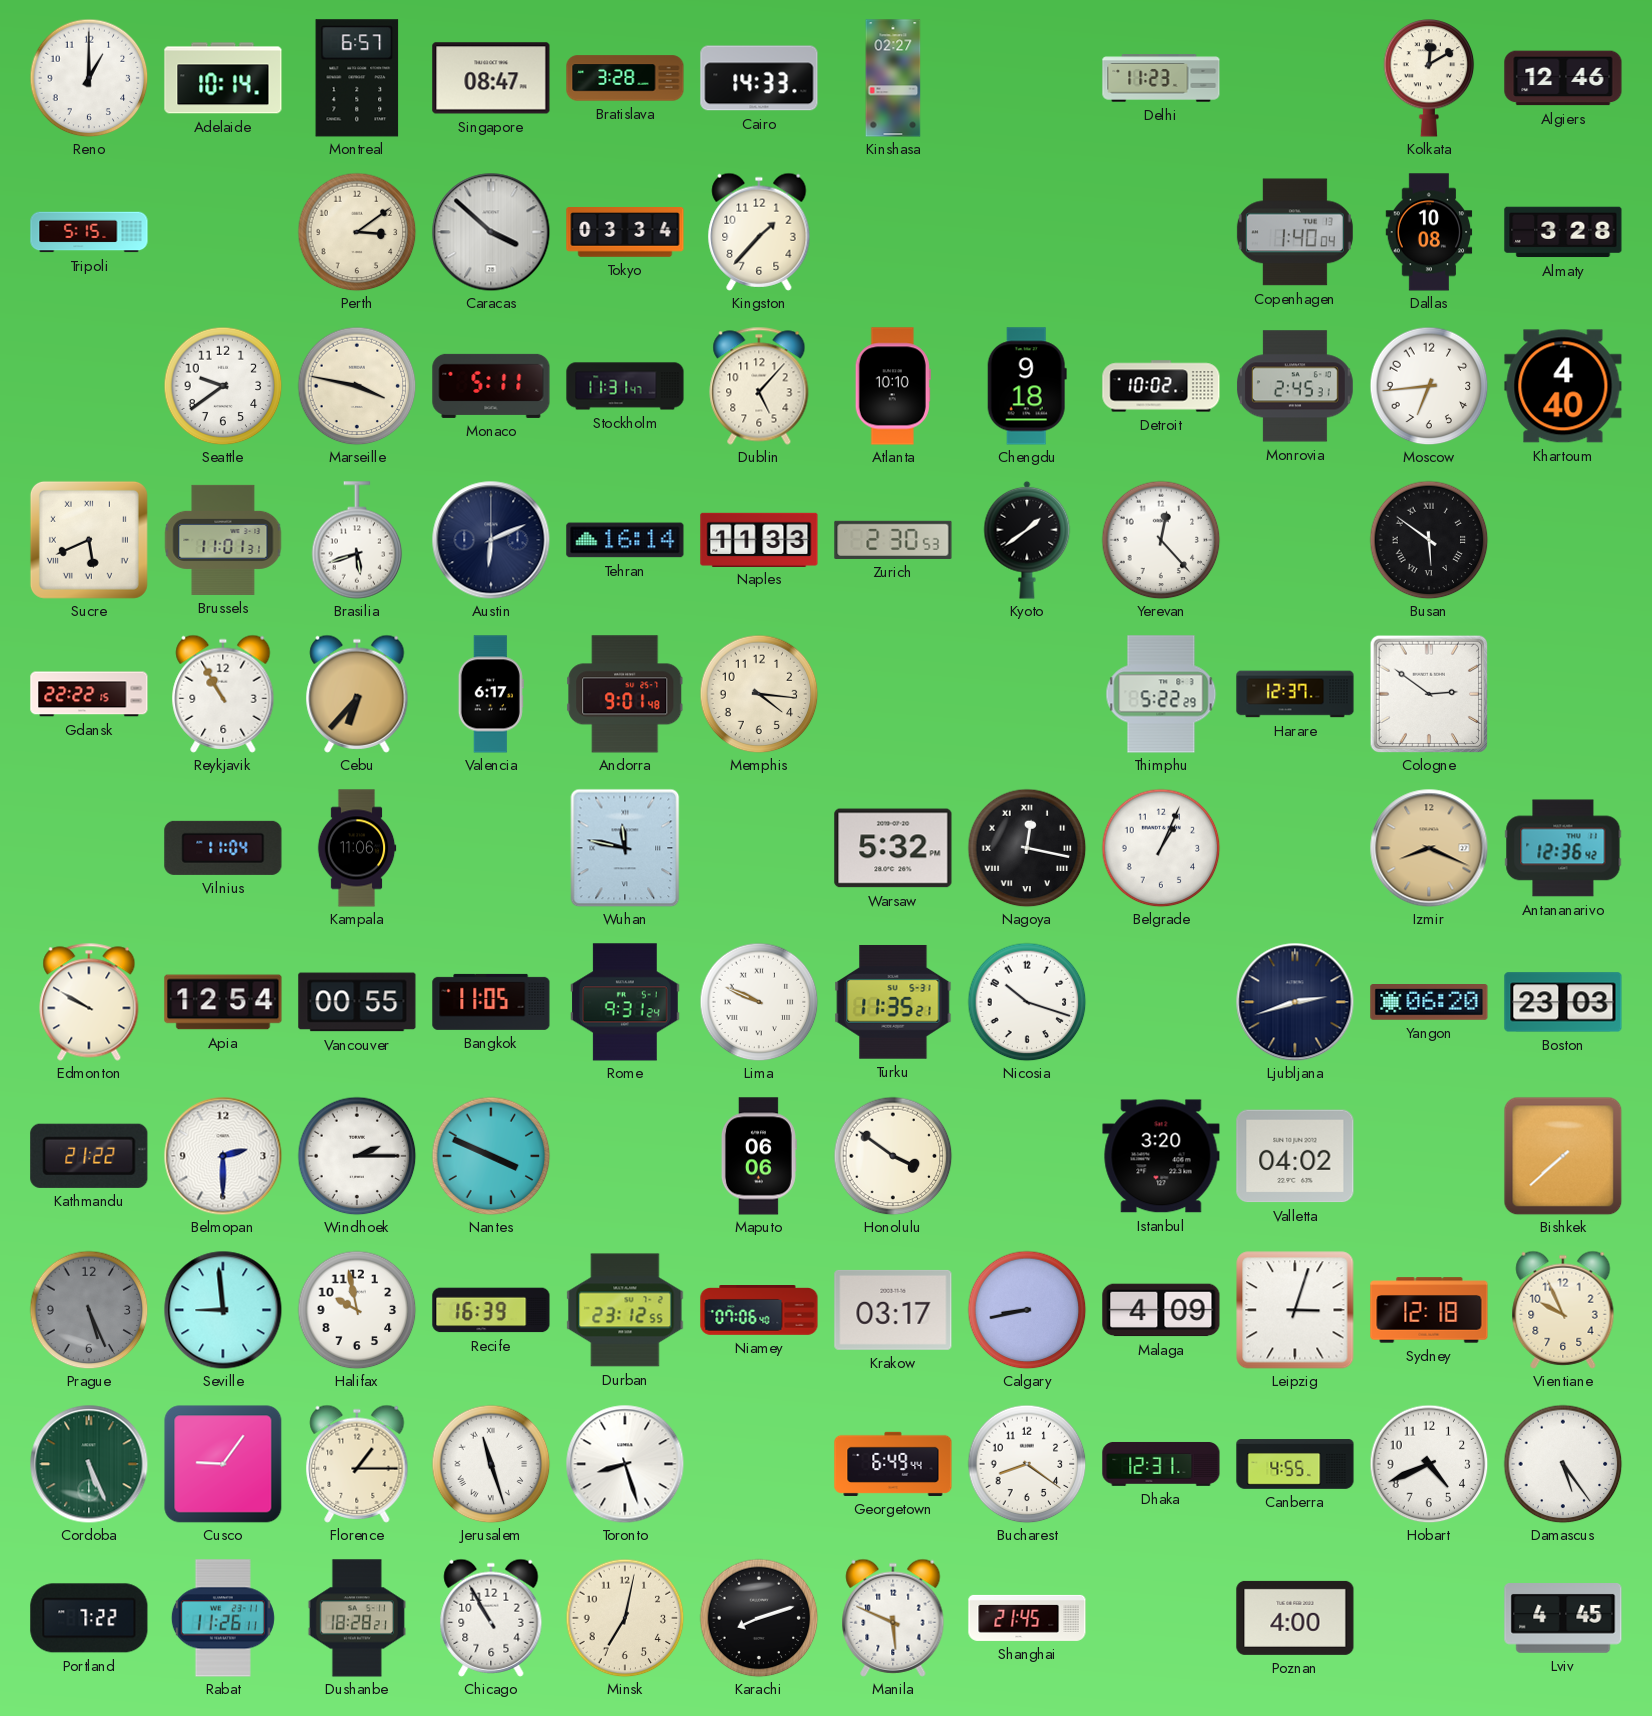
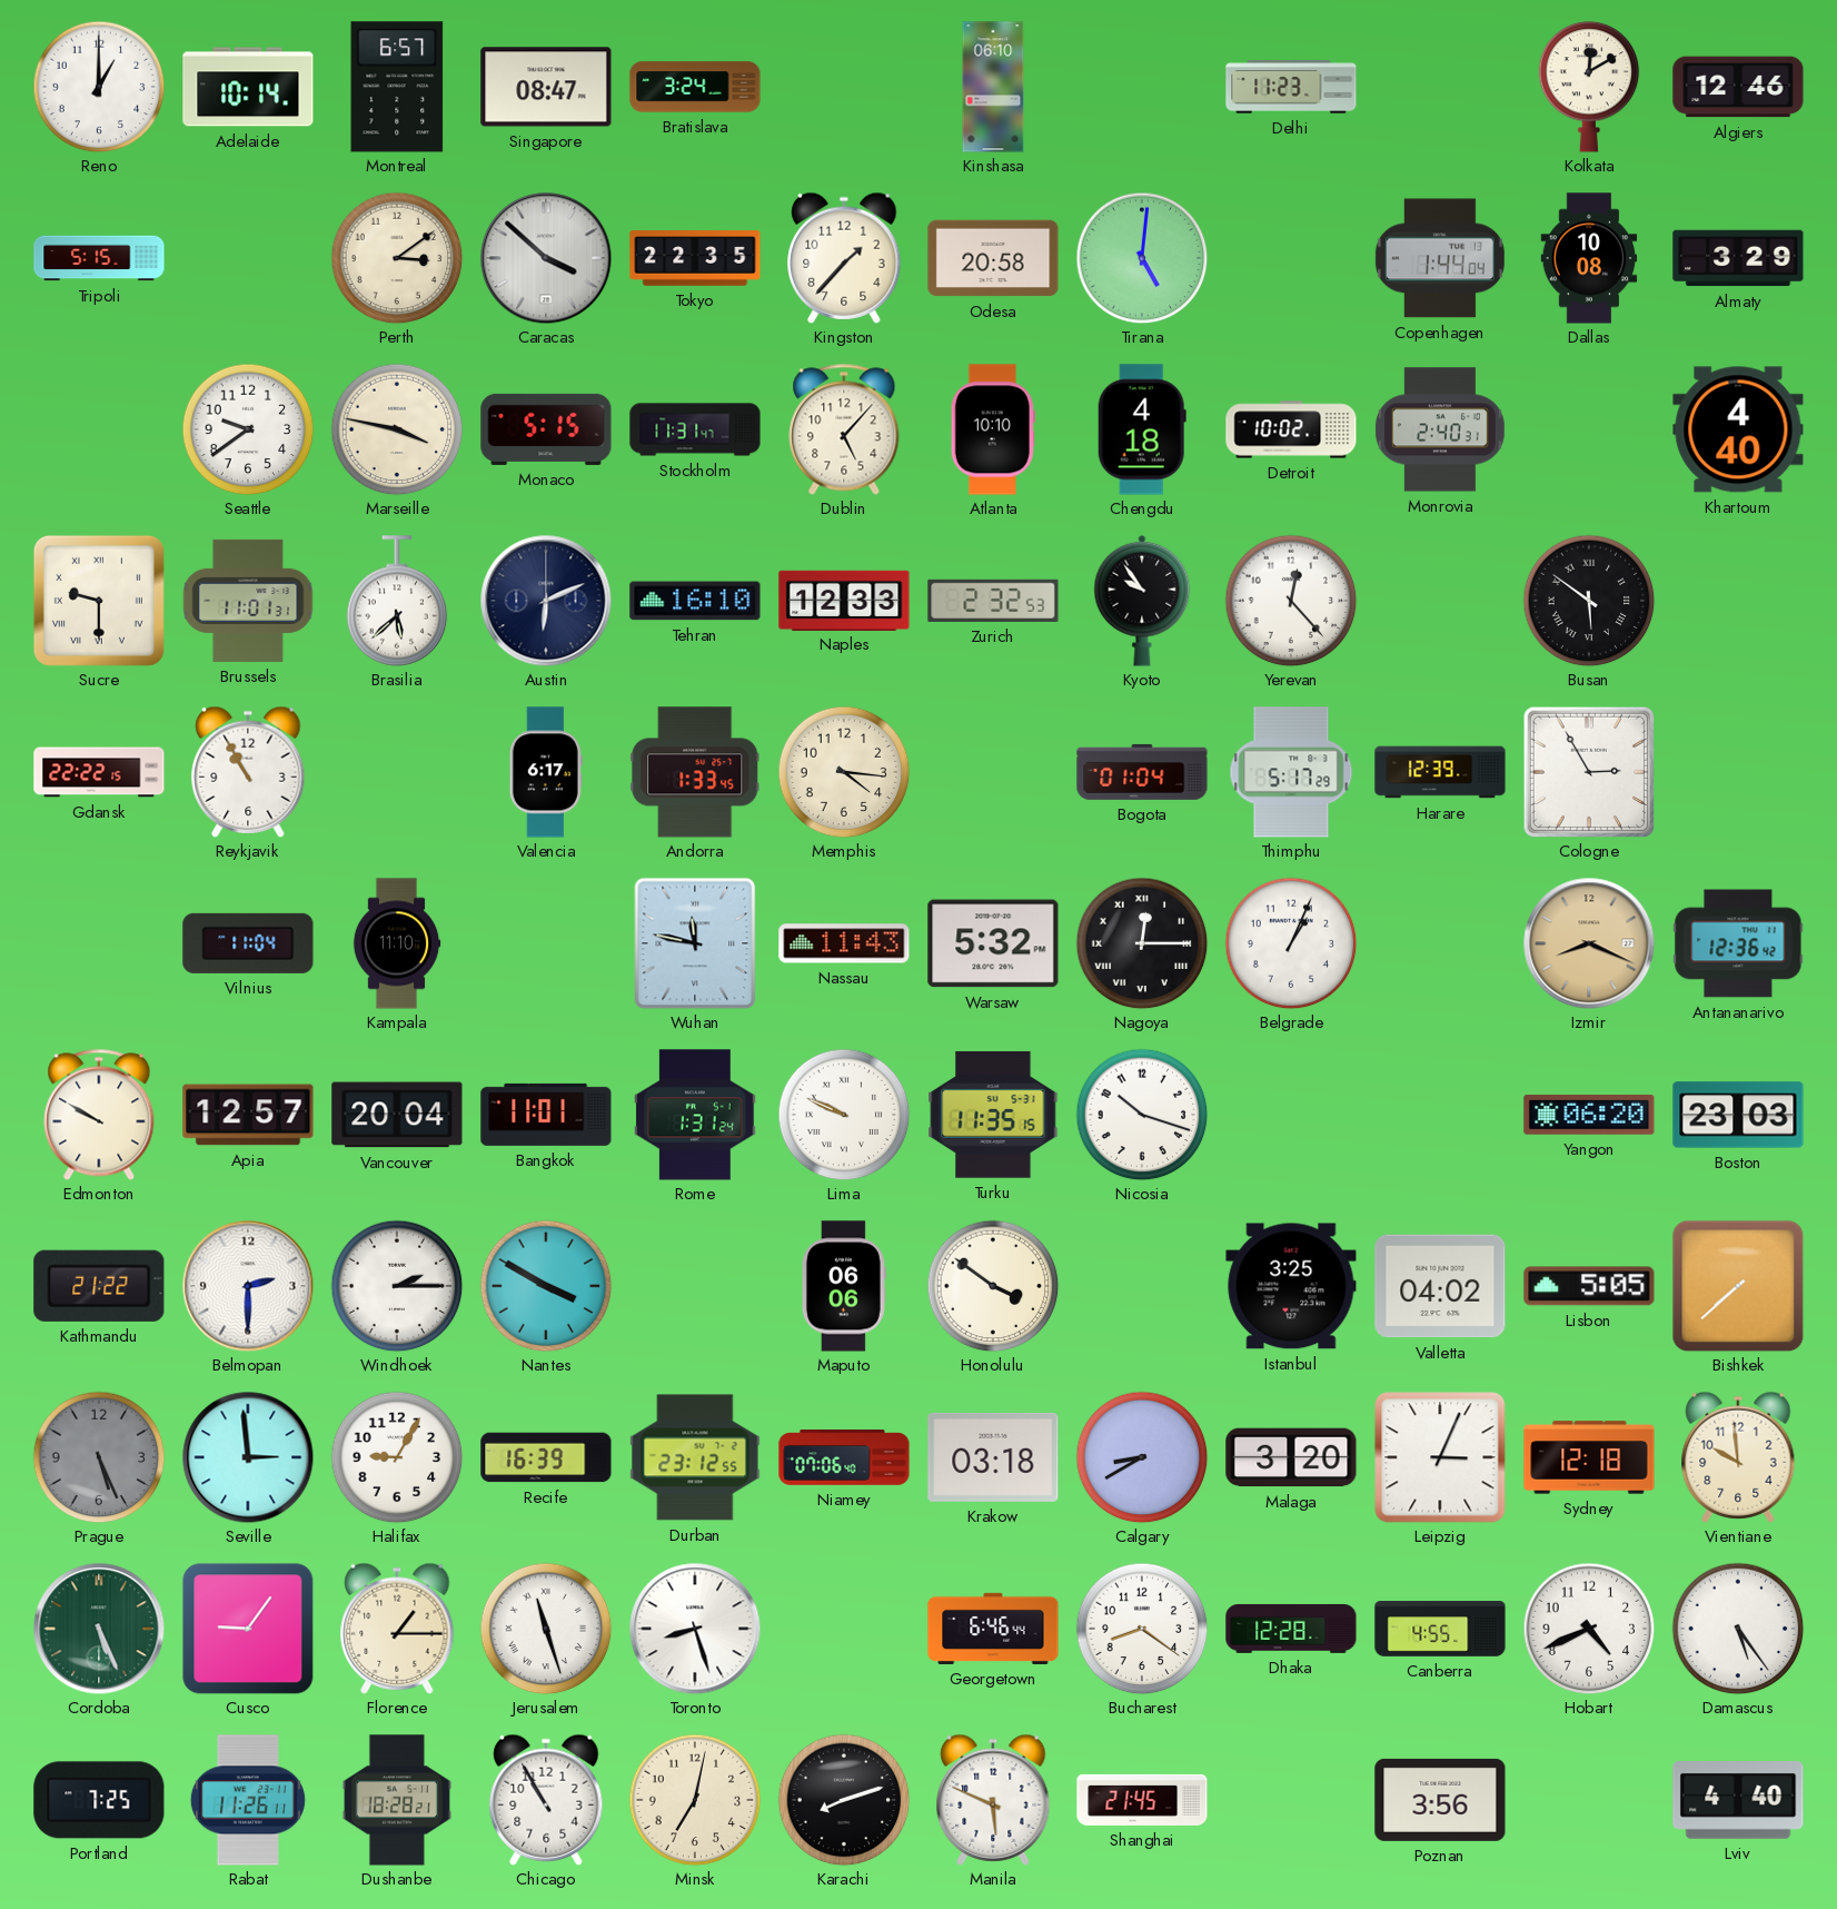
Bratislava: 3:28 -> 3:24
Cairo: 14:33 -> none
Kinshasa: 02:27 -> 06:10
Tokyo: 03:34 -> 22:35
Odesa: none -> 20:58
Tirana: none -> 5:01
Copenhagen: 1:40 -> 1:44
Almaty: 3:28 -> 3:29
Monaco: 5:11 -> 5:15
Chengdu: 9:18 -> 4:18
Monrovia: 2:45 -> 2:40
Moscow: 6:44 -> none
Sucre: 5:41 -> 9:30
Brasilia: 5:42 -> 5:38
Tehran: 16:14 -> 16:10
Naples: 11:33 -> 12:33
Zurich: 2:30 -> 2:32
Kyoto: 1:39 -> 9:54
Cebu: 6:37 -> none
Andorra: 9:01 -> 1:33
Bogota: none -> 01:04
Thimphu: 5:22 -> 5:17
Harare: 12:37 -> 12:39
Cologne: 2:51 -> 2:55
Kampala: 11:06 -> 11:10
Nassau: none -> 11:43
Nagoya: 12:17 -> 12:15
Apia: 12:54 -> 12:57
Vancouver: 00:55 -> 20:04
Bangkok: 11:05 -> 11:01
Rome: 9:31 -> 1:31
Turku: 11:35:21 -> 11:35:15
Ljubljana: 2:42 -> none
Nantes: 3:49 -> 3:50
Istanbul: 3:20 -> 3:25
Lisbon: none -> 5:05
Seville: 8:59 -> 2:59
Halifax: 9:58 -> 9:05
Krakow: 03:17 -> 03:18
Calgary: 8:43 -> 8:40
Malaga: 4:09 -> 3:20
Leipzig: 3:03 -> 3:04
Vientiane: 9:56 -> 9:59
Georgetown: 6:49 -> 6:46
Dhaka: 12:31 -> 12:28
Portland: 7:22 -> 7:25
Poznan: 4:00 -> 3:56
Lviv: 4:45 -> 4:40
